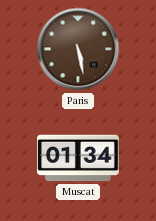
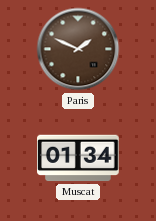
Paris: 5:28 -> 1:49
